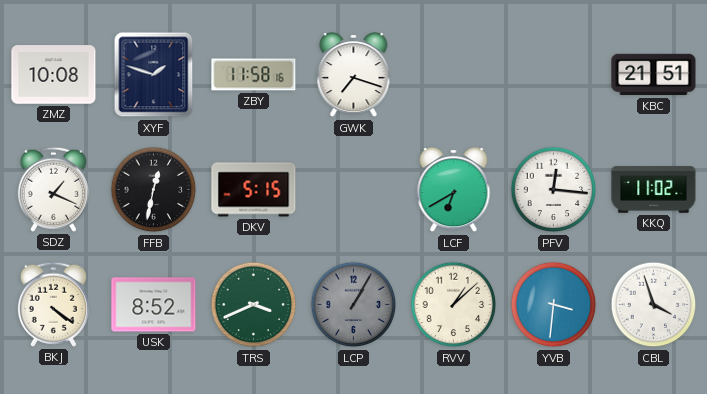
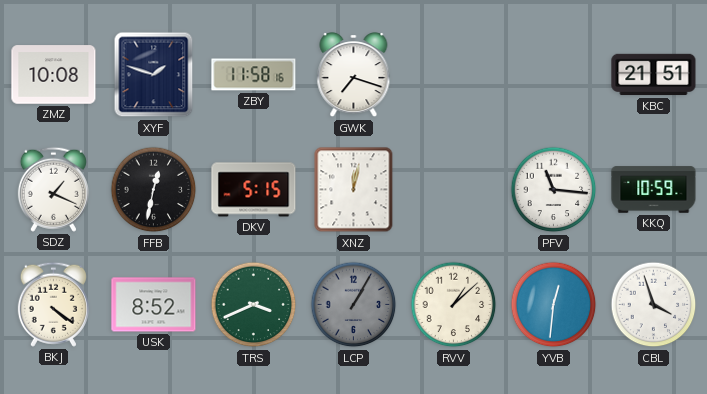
XNZ: none -> 12:02
LCF: 6:40 -> none
PFV: 12:16 -> 11:16
KKQ: 11:02 -> 10:59
YVB: 3:31 -> 12:31
